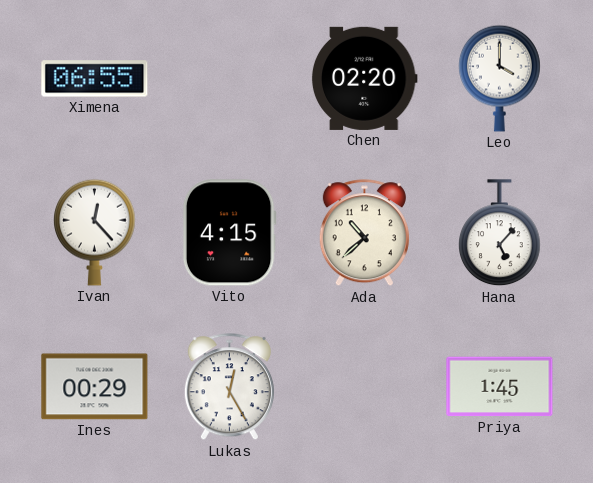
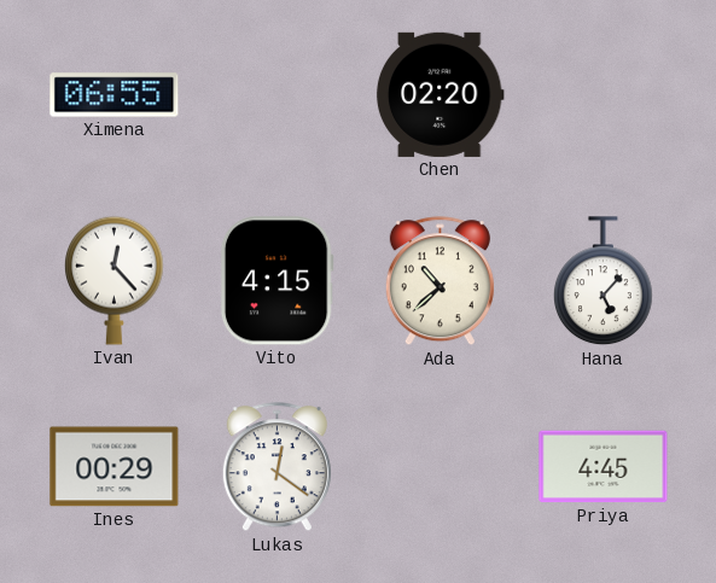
Leo: 4:00 -> none
Lukas: 12:25 -> 12:21
Priya: 1:45 -> 4:45
